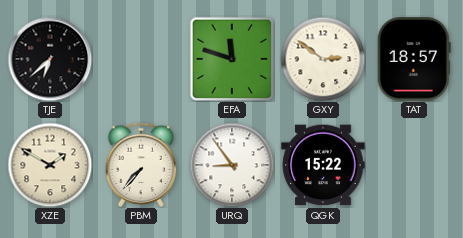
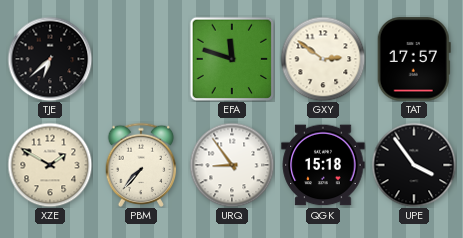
TAT: 18:57 -> 17:57
QGK: 15:22 -> 15:18
UPE: none -> 3:54
